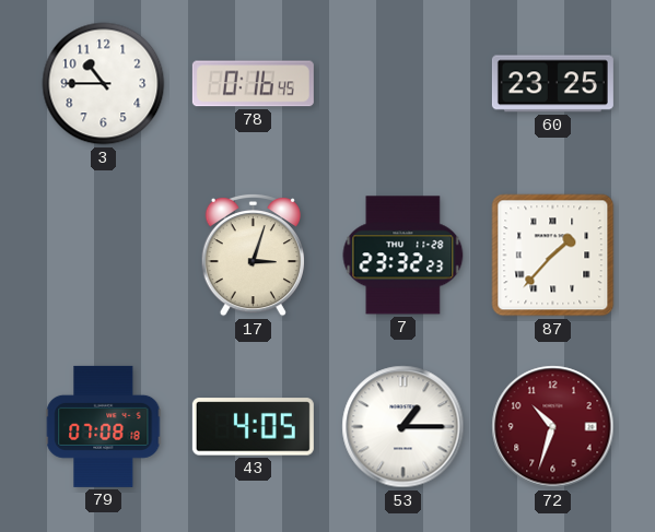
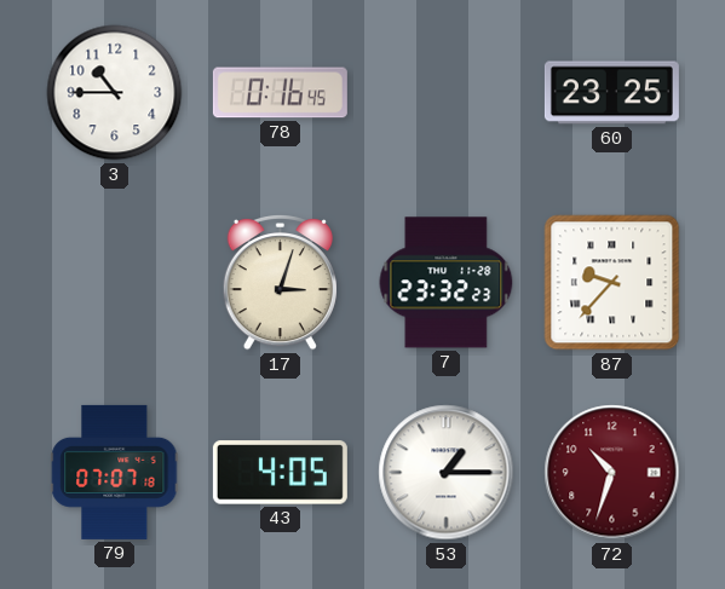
87: 1:37 -> 9:37
79: 07:08 -> 07:07
